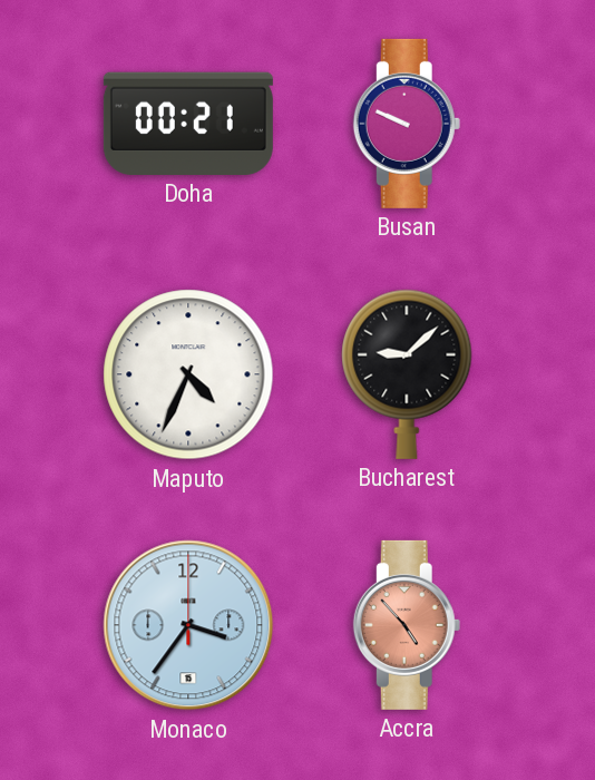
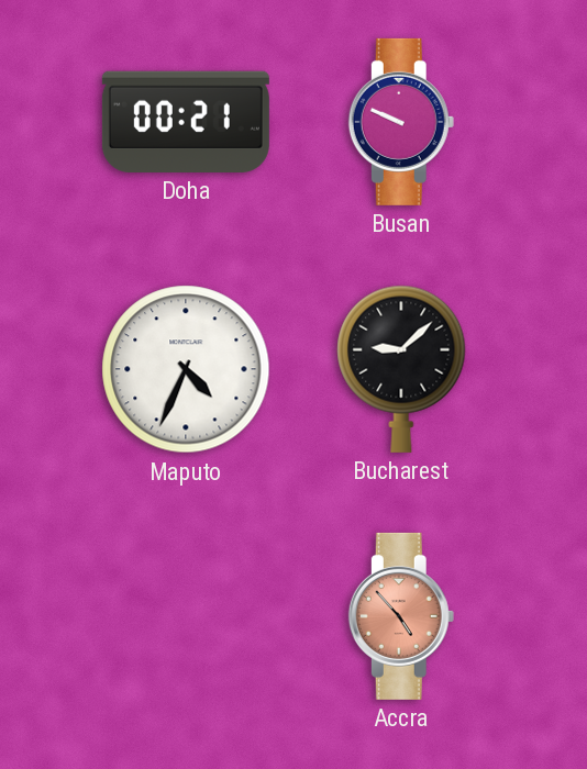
Monaco: 3:36 -> none
